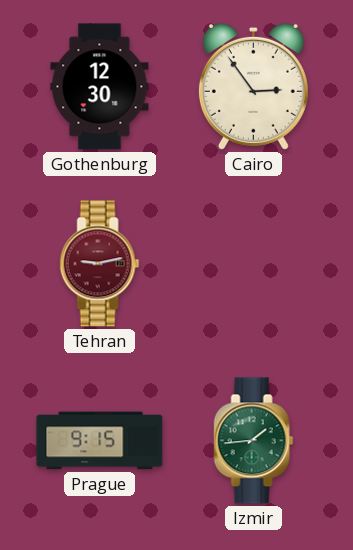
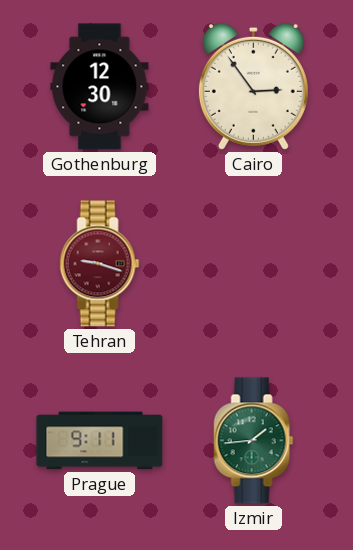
Tehran: 9:13 -> 9:18
Prague: 9:15 -> 9:11
